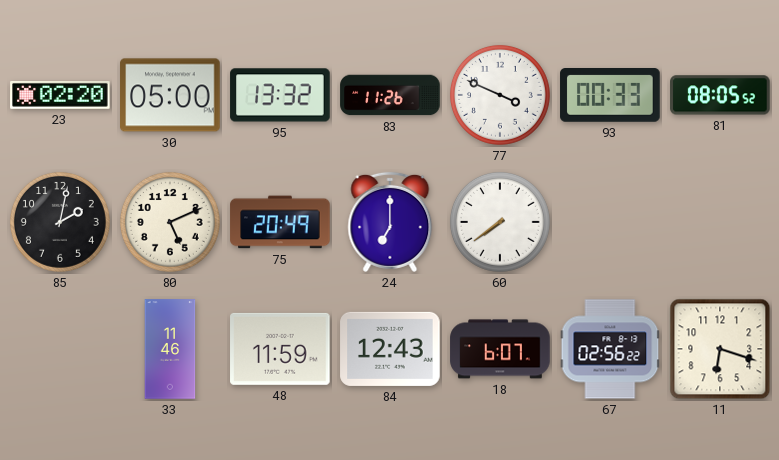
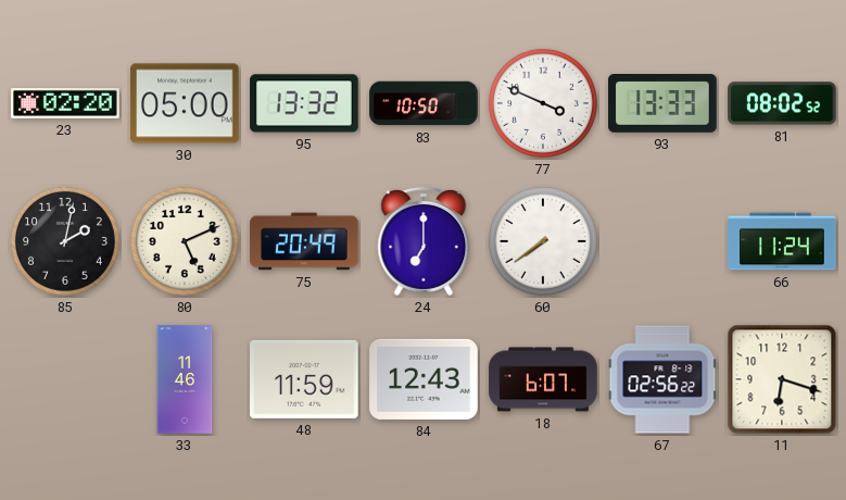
83: 11:26 -> 10:50
93: 00:33 -> 13:33
81: 08:05 -> 08:02
66: none -> 11:24
